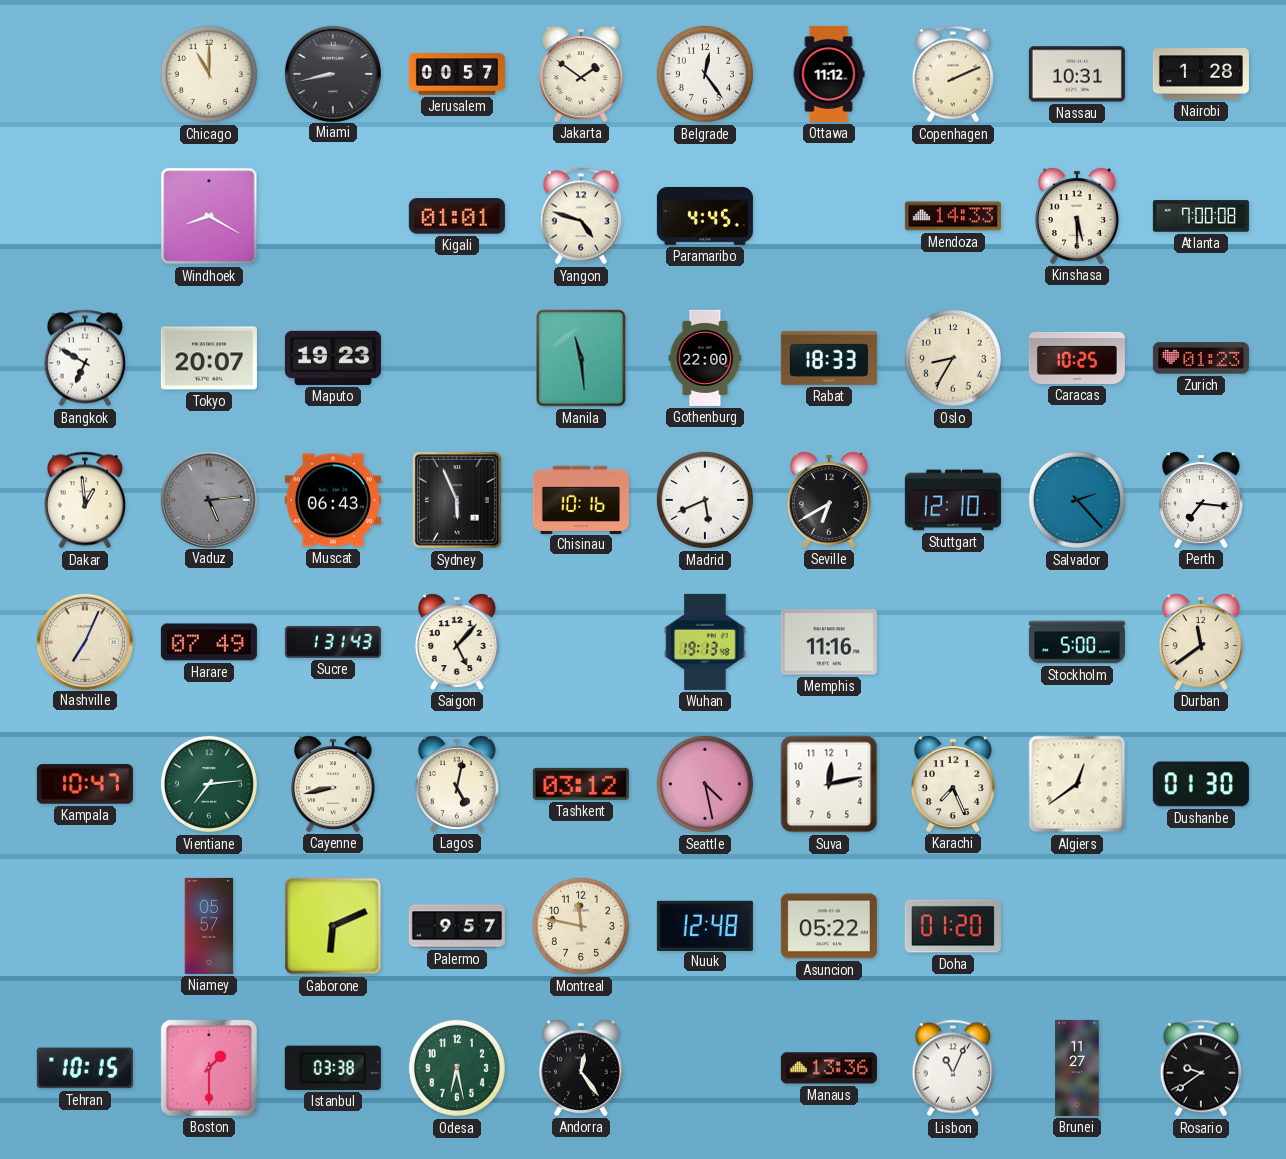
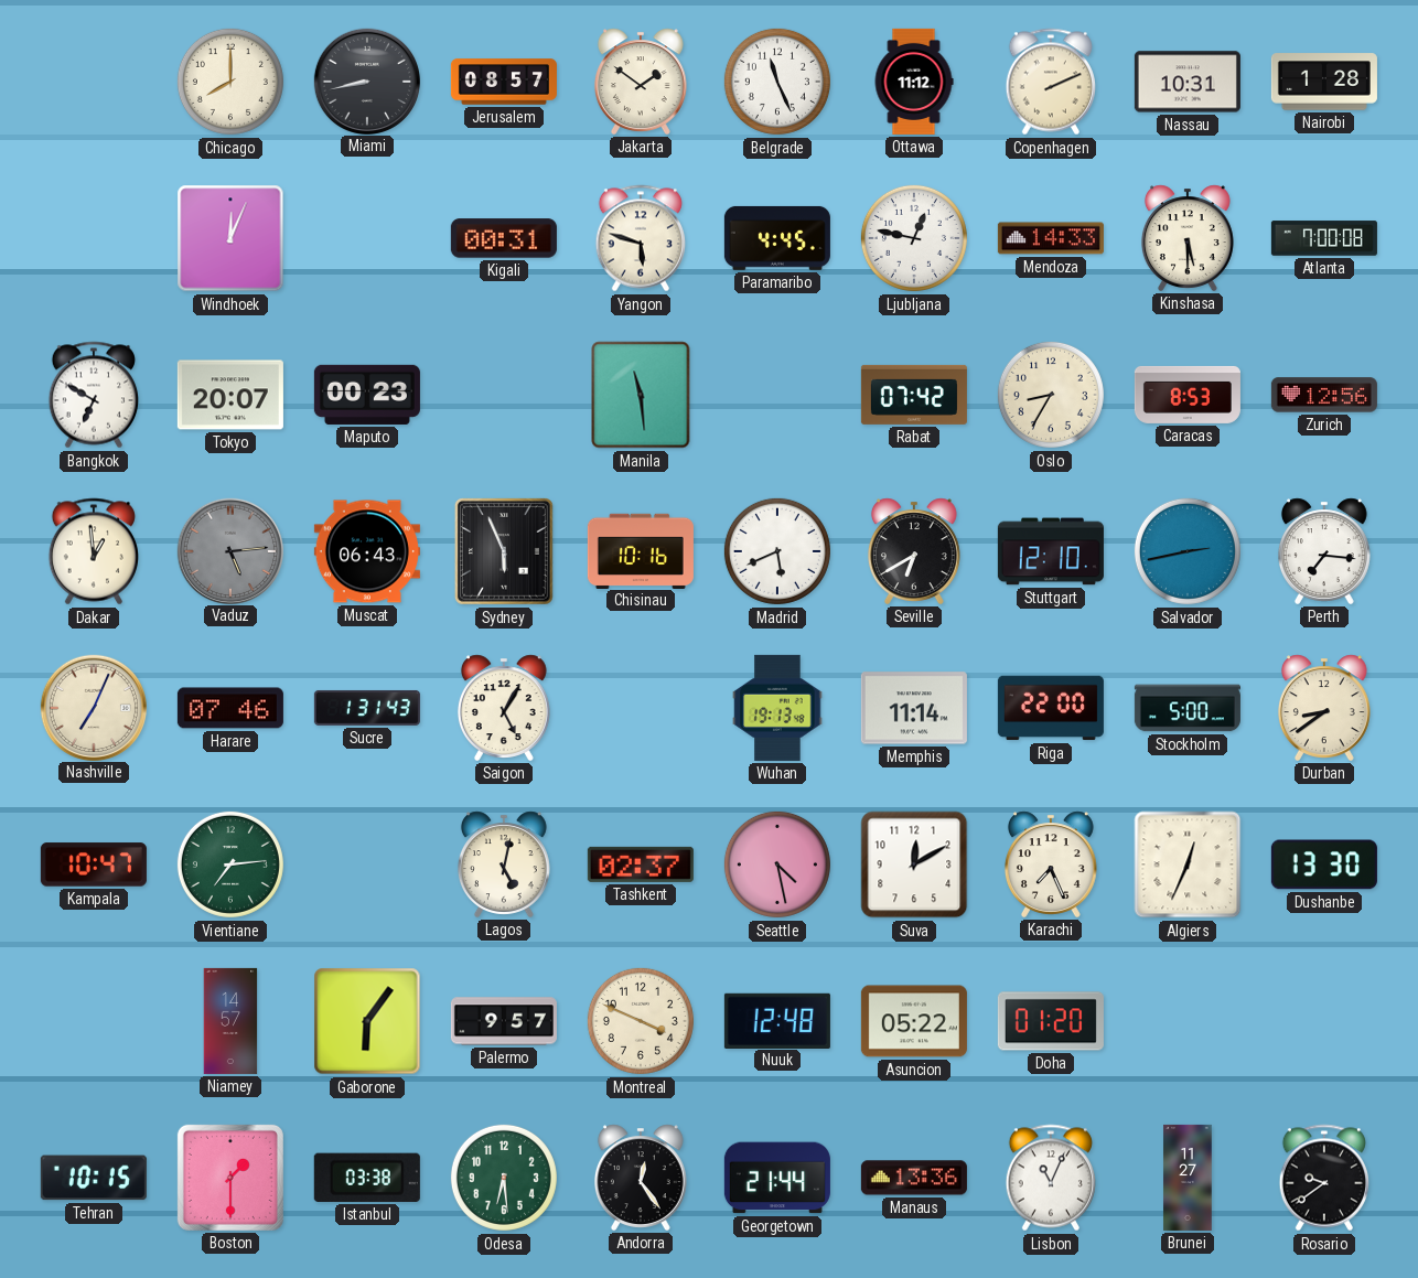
Chicago: 11:00 -> 8:00
Jerusalem: 00:57 -> 08:57
Belgrade: 12:24 -> 11:26
Windhoek: 8:20 -> 12:04
Kigali: 01:01 -> 00:31
Yangon: 4:48 -> 5:48
Ljubljana: none -> 12:47
Maputo: 19:23 -> 00:23
Gothenburg: 22:00 -> none
Rabat: 18:33 -> 07:42
Caracas: 10:25 -> 8:53
Zurich: 01:23 -> 12:56
Salvador: 2:23 -> 2:43
Harare: 07:49 -> 07:46
Saigon: 5:07 -> 5:05
Memphis: 11:16 -> 11:14
Riga: none -> 22:00
Durban: 11:39 -> 8:39
Cayenne: 8:43 -> none
Tashkent: 03:12 -> 02:37
Suva: 12:13 -> 12:10
Algiers: 12:39 -> 12:34
Dushanbe: 01:30 -> 13:30
Niamey: 05:57 -> 14:57
Gaborone: 6:11 -> 6:06
Montreal: 11:47 -> 3:49
Odesa: 6:28 -> 6:29
Georgetown: none -> 21:44
